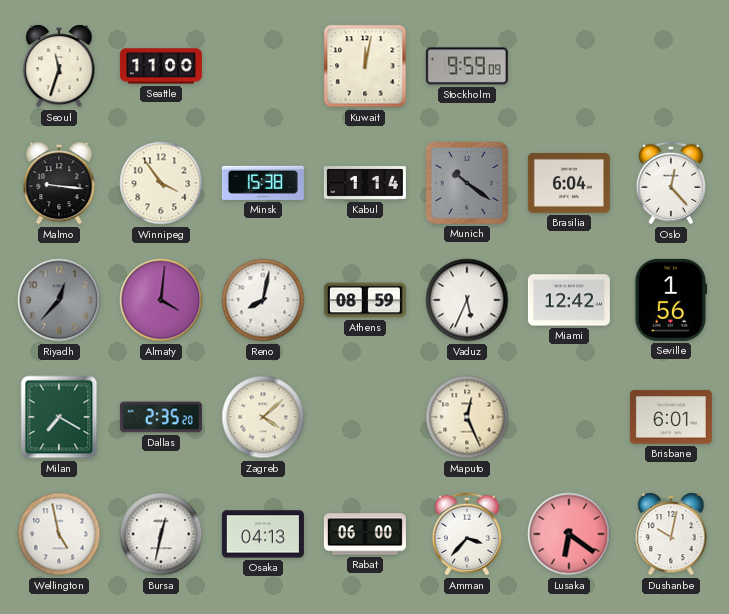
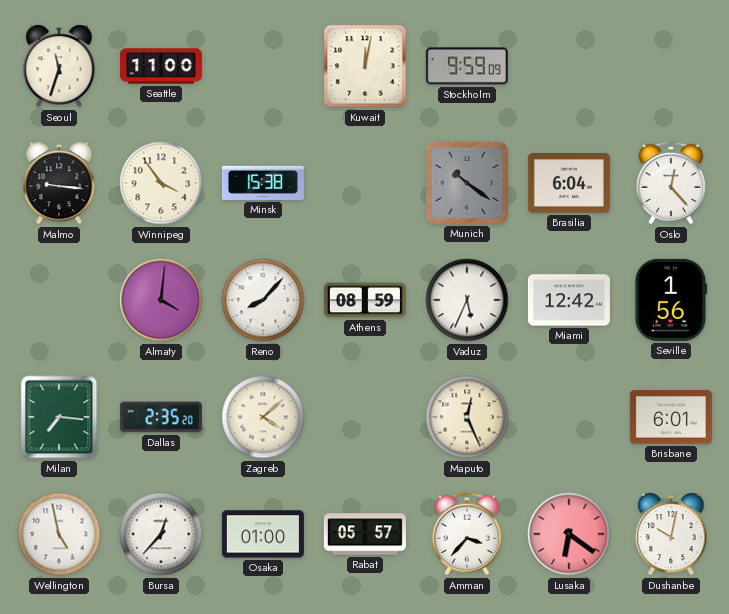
Kabul: 1:14 -> none
Riyadh: 12:37 -> none
Reno: 8:02 -> 8:07
Milan: 7:20 -> 7:16
Bursa: 12:32 -> 12:37
Osaka: 04:13 -> 01:00
Rabat: 06:00 -> 05:57
